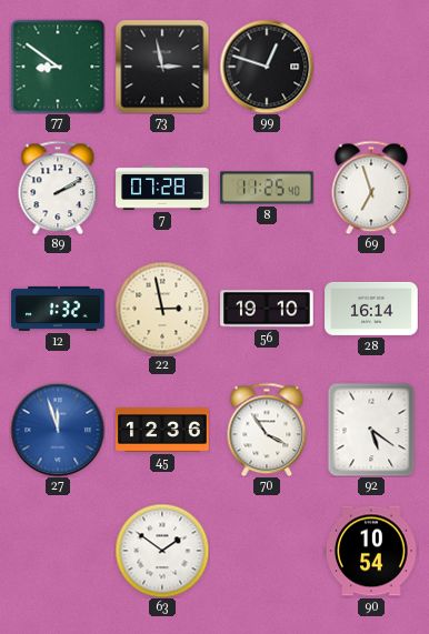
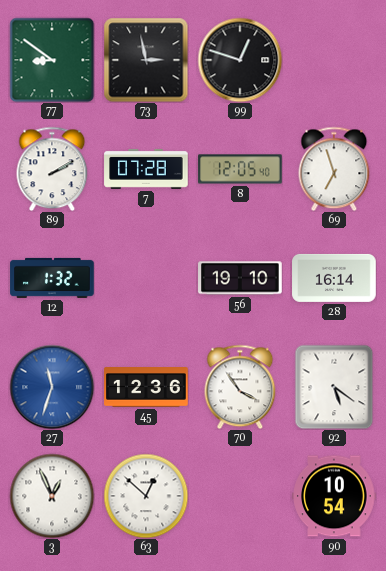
8: 11:25 -> 12:05
22: 2:58 -> none
27: 11:57 -> 11:33
3: none -> 12:56
63: 1:51 -> 12:52
